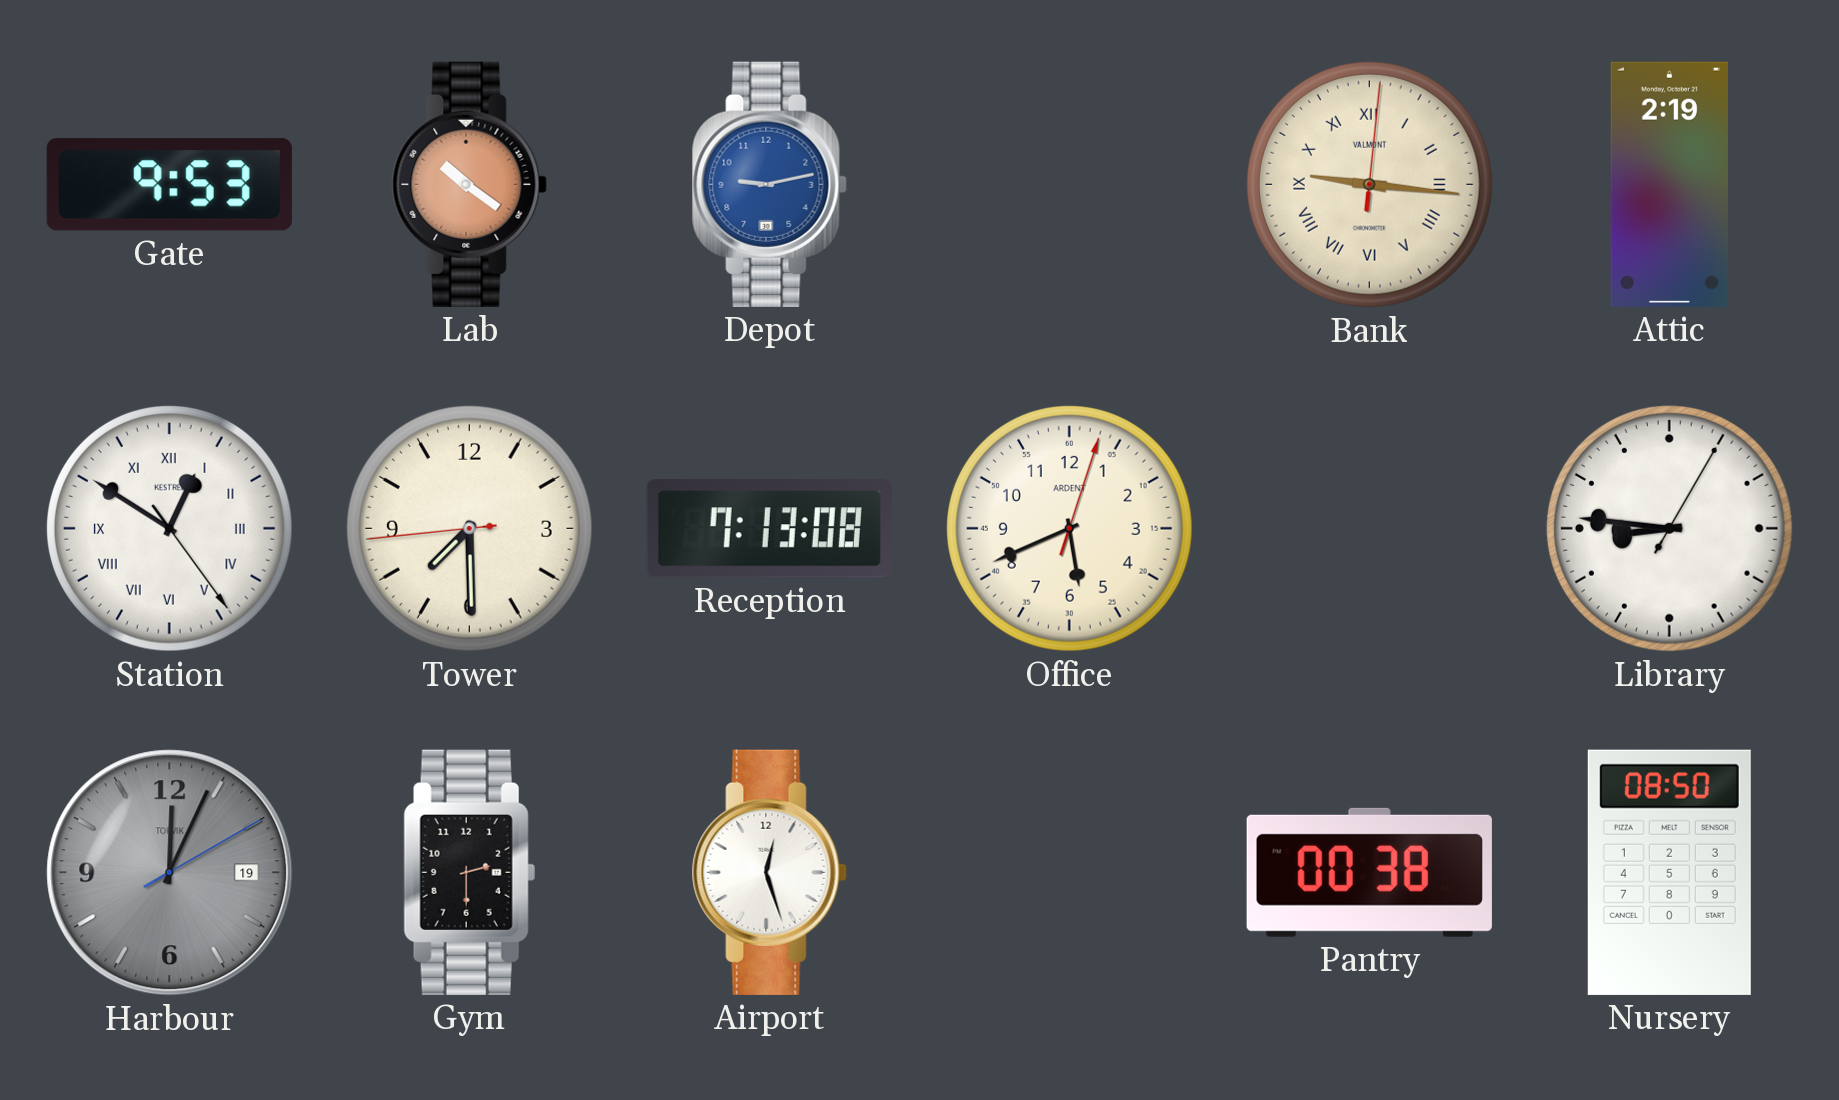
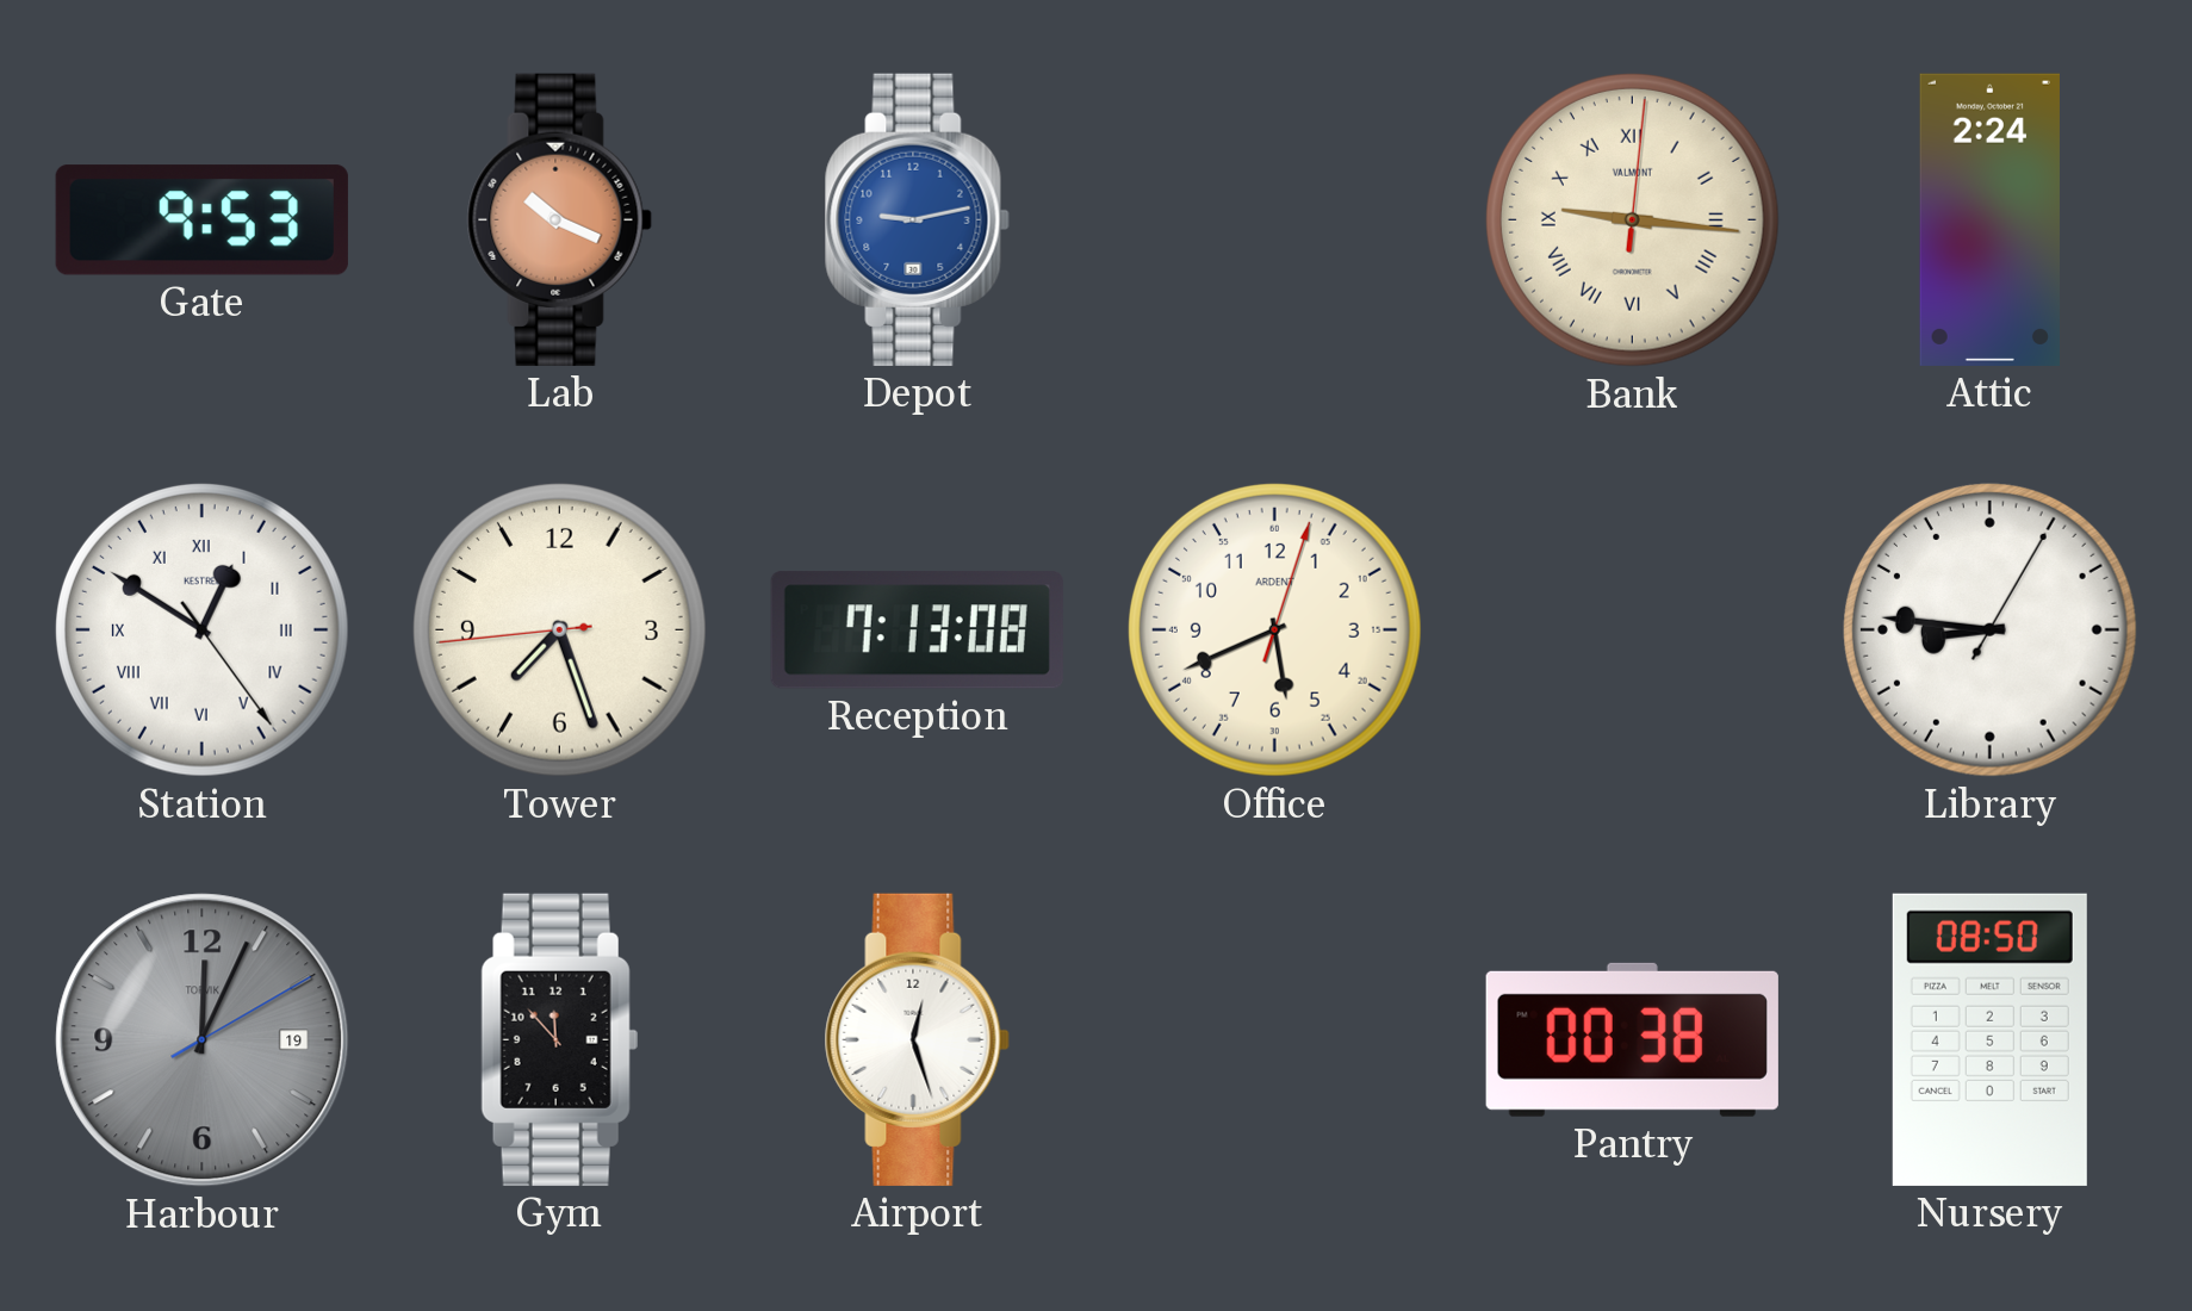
Lab: 10:21 -> 10:19
Attic: 2:19 -> 2:24
Tower: 7:29 -> 7:26
Gym: 2:30 -> 11:53
